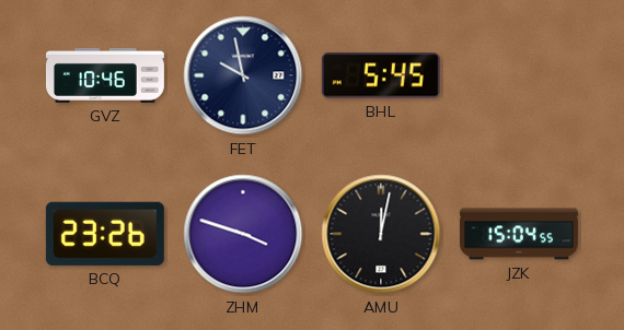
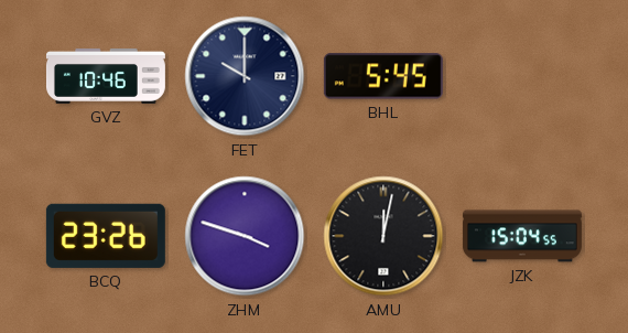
FET: 9:58 -> 10:00
